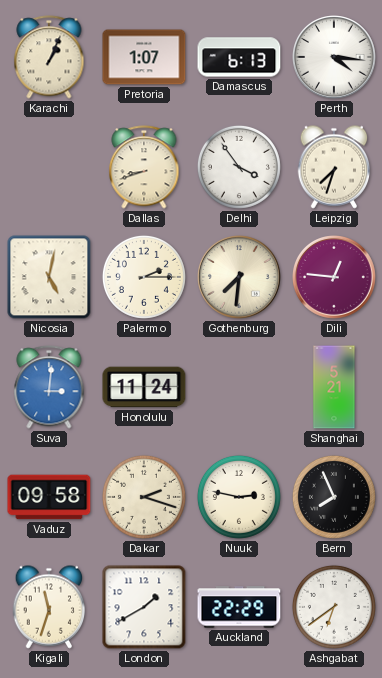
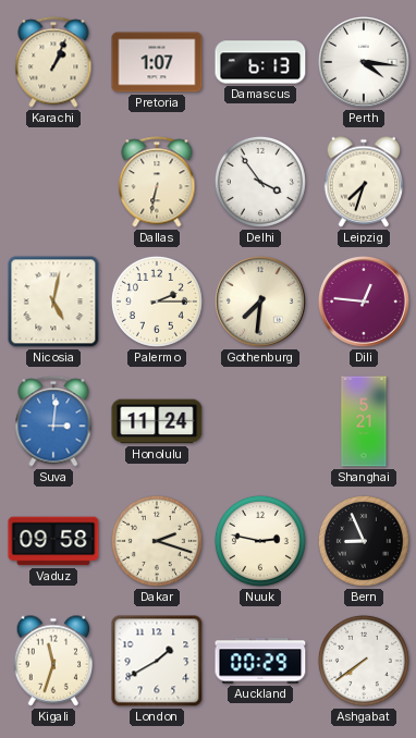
Dallas: 8:42 -> 6:32
Bern: 7:56 -> 8:56
Auckland: 22:29 -> 00:29
Ashgabat: 6:39 -> 7:39
